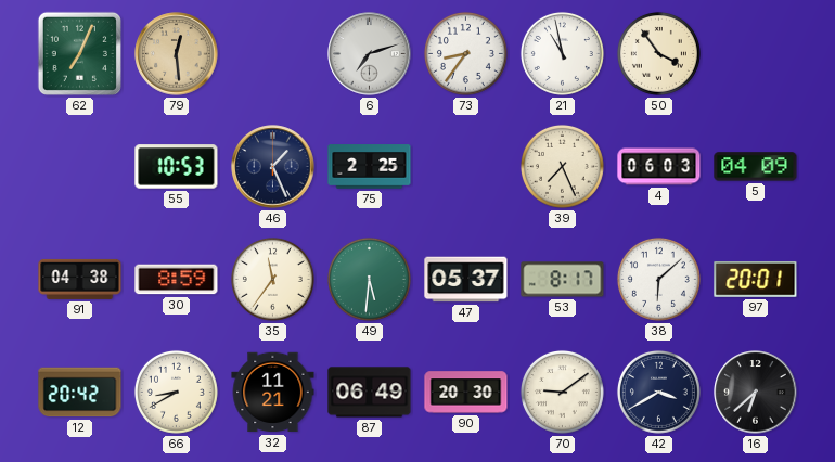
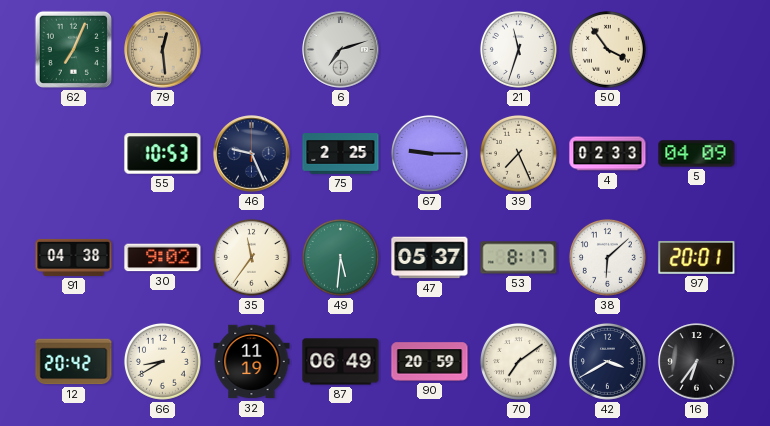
73: 8:36 -> none
21: 10:58 -> 11:33
46: 1:26 -> 9:26
67: none -> 9:15
4: 06:03 -> 02:33
30: 8:59 -> 9:02
32: 11:21 -> 11:19
90: 20:30 -> 20:59
70: 9:09 -> 7:09
16: 6:38 -> 6:36
